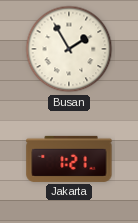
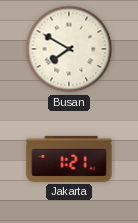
Busan: 1:55 -> 7:50
